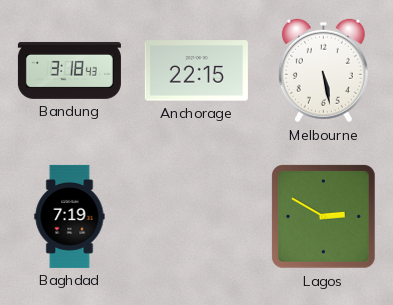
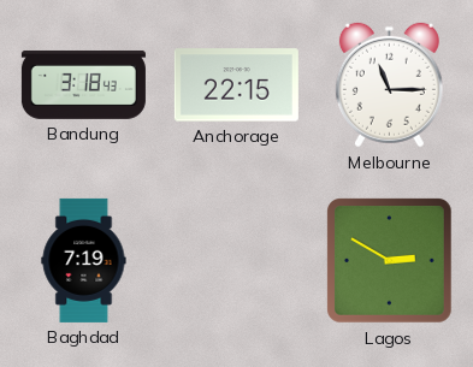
Melbourne: 5:28 -> 11:15
